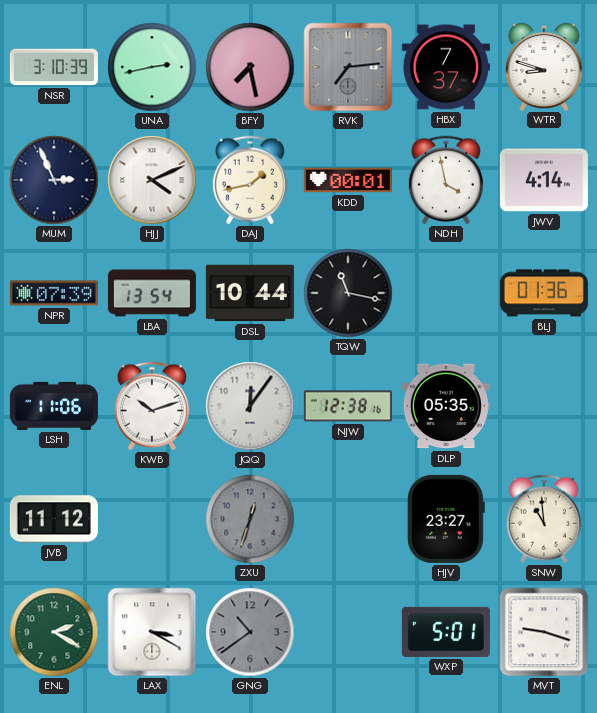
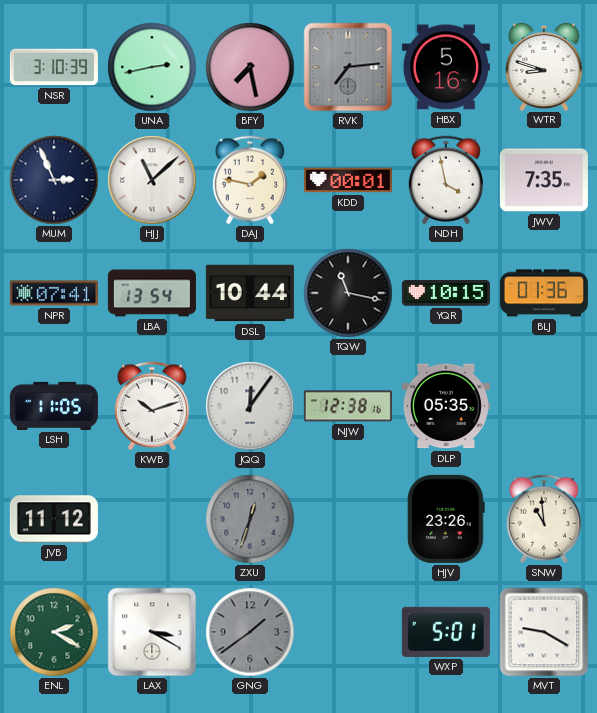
HBX: 7:37 -> 5:16
HJJ: 4:11 -> 11:08
DAJ: 1:43 -> 1:47
JWV: 4:14 -> 7:35
NPR: 07:39 -> 07:41
YQR: none -> 10:15
LSH: 11:06 -> 11:05
HJV: 23:27 -> 23:26
GNG: 10:39 -> 1:39
MVT: 9:18 -> 9:20
